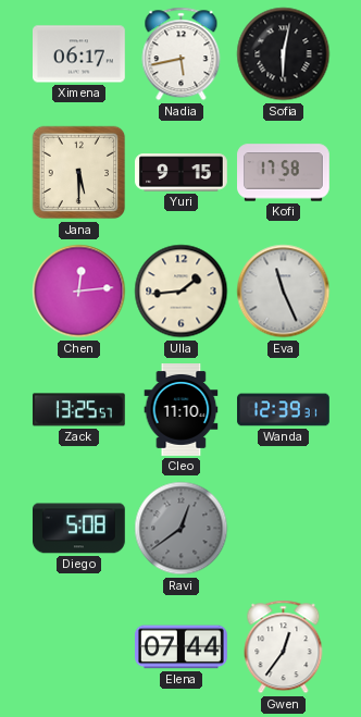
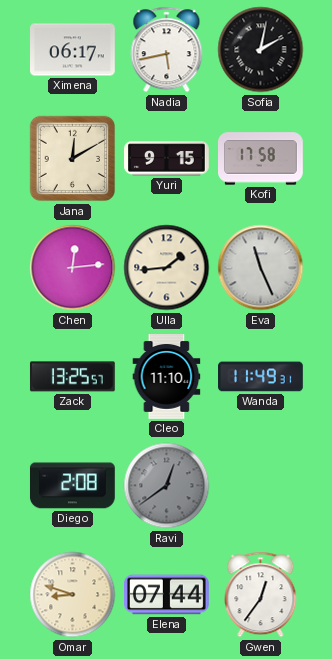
Sofia: 6:02 -> 2:02
Jana: 5:30 -> 12:10
Wanda: 12:39 -> 11:49
Diego: 5:08 -> 2:08
Omar: none -> 8:48
